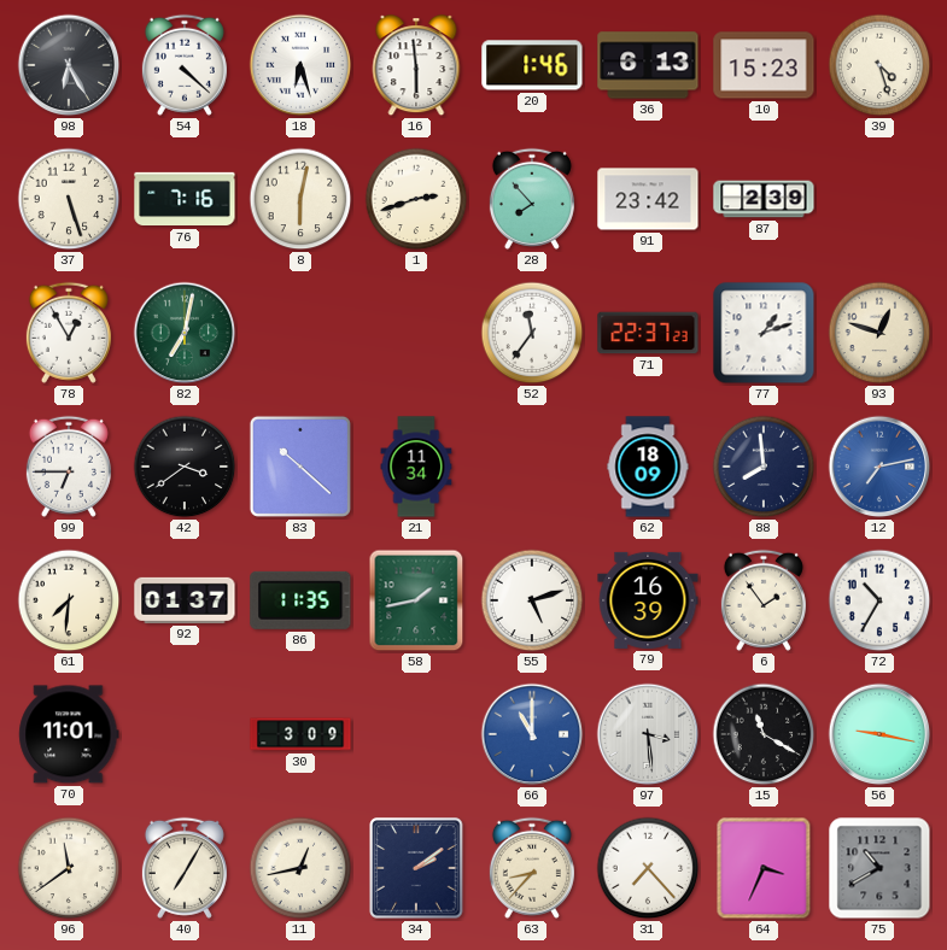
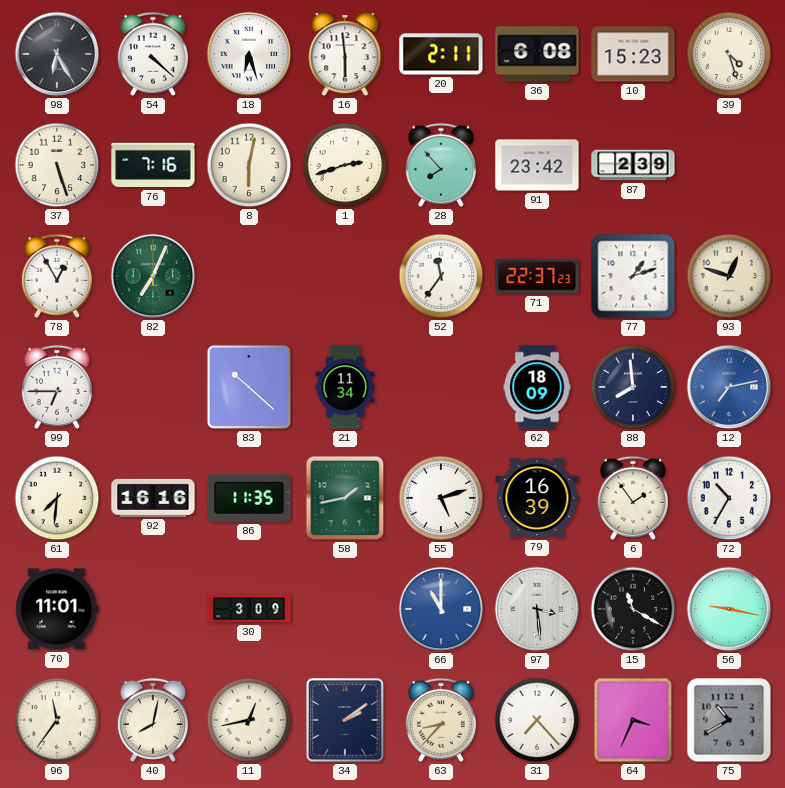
20: 1:46 -> 2:11
36: 6:13 -> 6:08
82: 7:02 -> 7:04
42: 3:39 -> none
92: 01:37 -> 16:16
96: 11:39 -> 11:36
40: 7:05 -> 8:02
